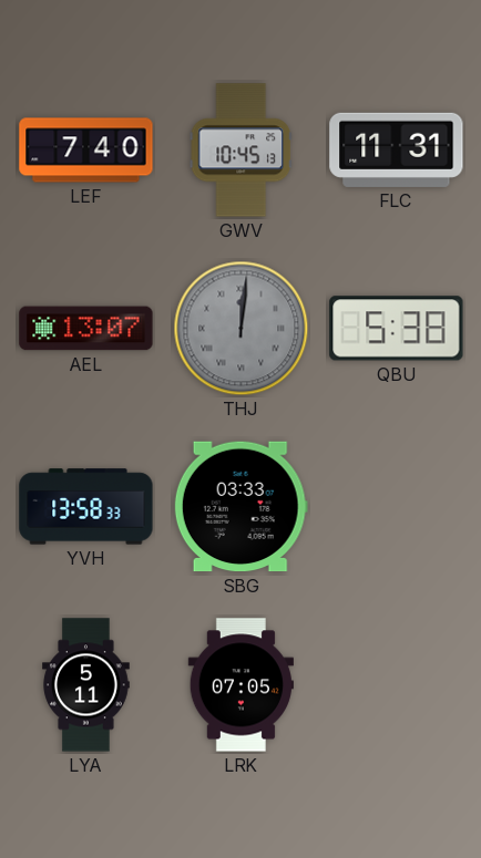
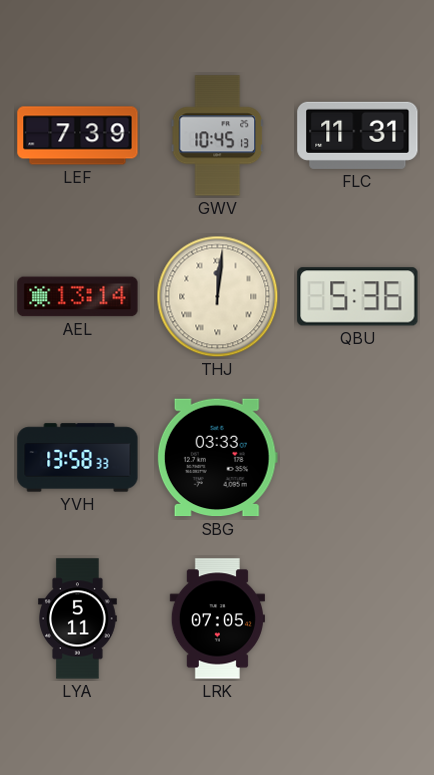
LEF: 7:40 -> 7:39
AEL: 13:07 -> 13:14
THJ dial: grey -> cream
QBU: 5:38 -> 5:36
